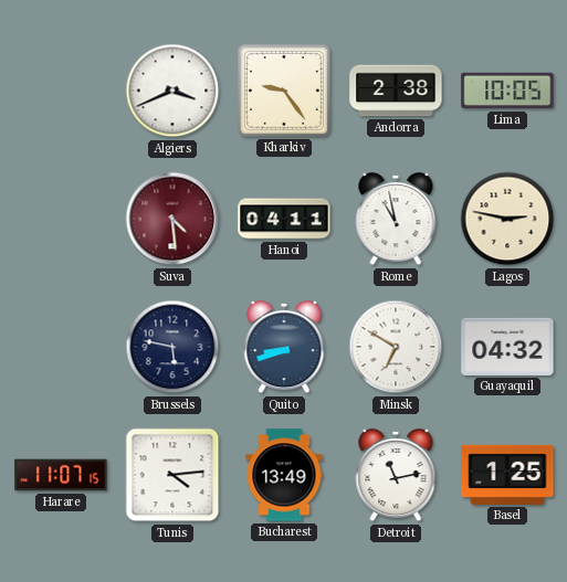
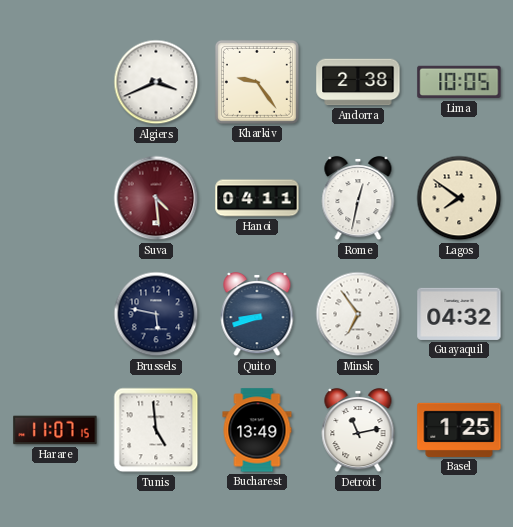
Rome: 10:58 -> 12:32
Lagos: 2:47 -> 7:51
Minsk: 6:50 -> 6:54
Tunis: 4:14 -> 4:59
